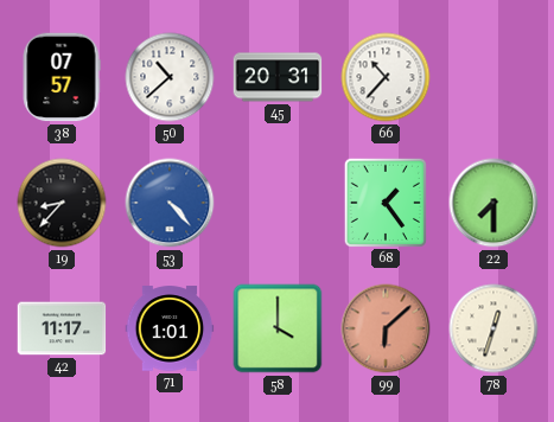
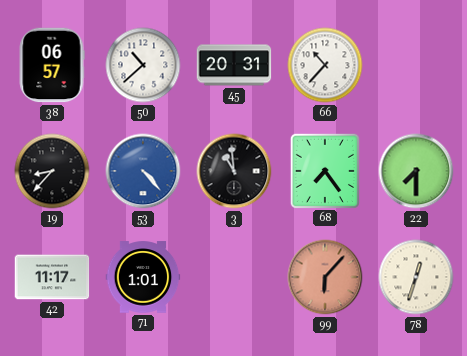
38: 07:57 -> 06:57
3: none -> 10:59
68: 1:24 -> 7:24
58: 4:00 -> none
99: 6:08 -> 6:07
